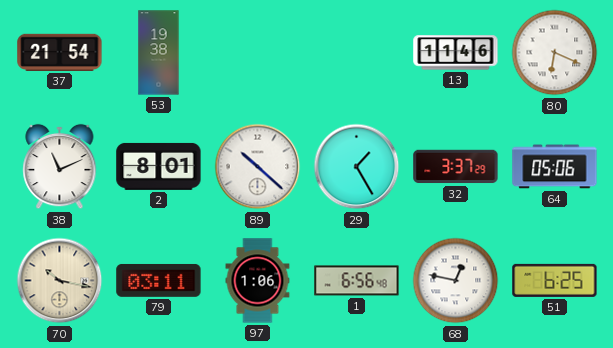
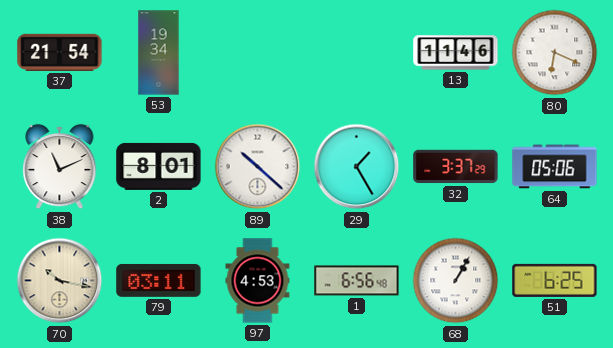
53: 19:38 -> 19:34
97: 1:06 -> 4:53
68: 12:47 -> 1:05
